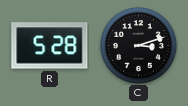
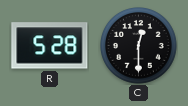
C: 3:12 -> 12:30
